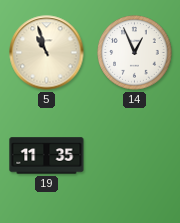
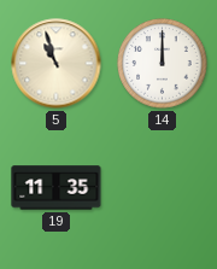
14: 12:56 -> 12:00
